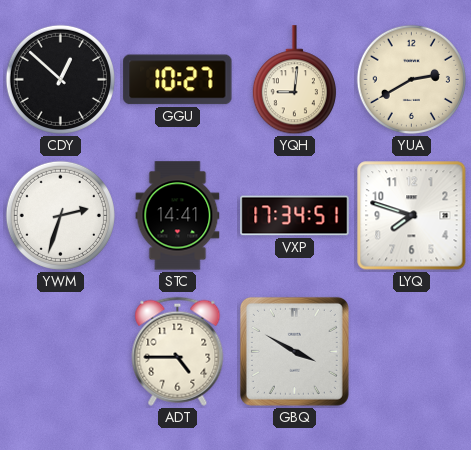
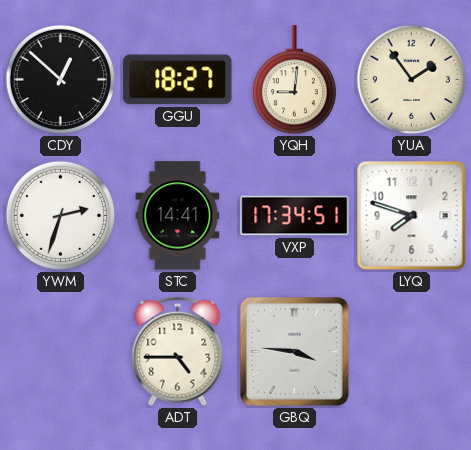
GGU: 10:27 -> 18:27
YUA: 2:40 -> 1:54
GBQ: 3:50 -> 3:46
